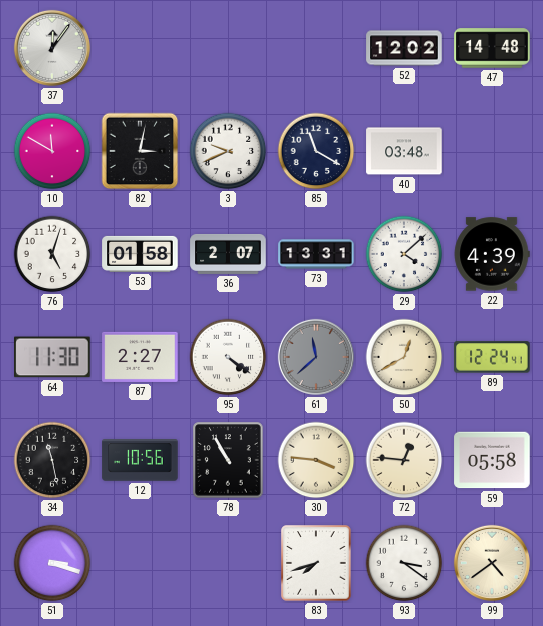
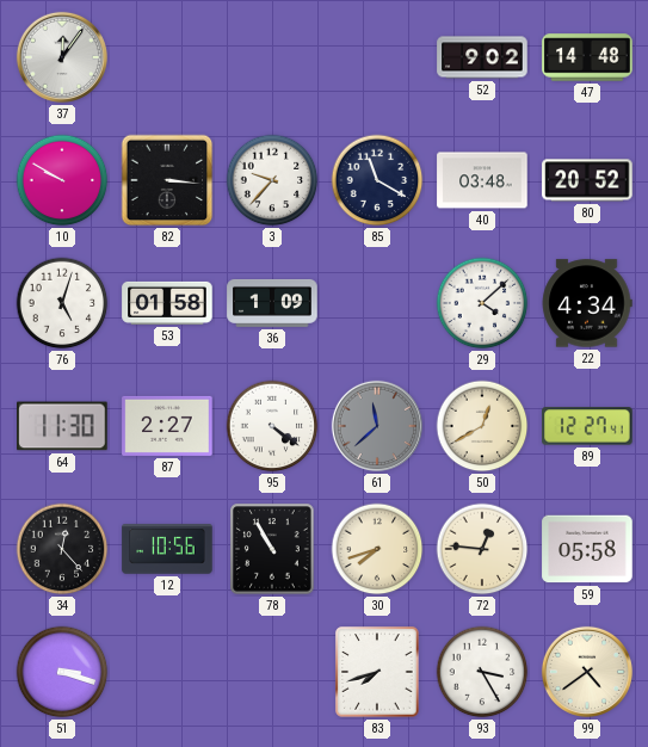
52: 12:02 -> 9:02
10: 11:50 -> 9:50
82: 3:02 -> 3:16
3: 9:41 -> 9:37
80: none -> 20:52
36: 2:07 -> 1:09
73: 13:31 -> none
22: 4:39 -> 4:34
89: 12:24 -> 12:27
34: 11:28 -> 12:23
30: 3:46 -> 7:42
93: 3:21 -> 3:25
